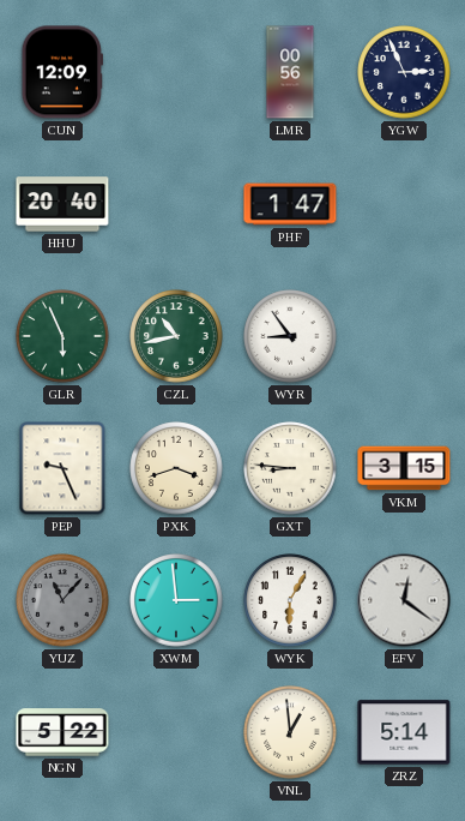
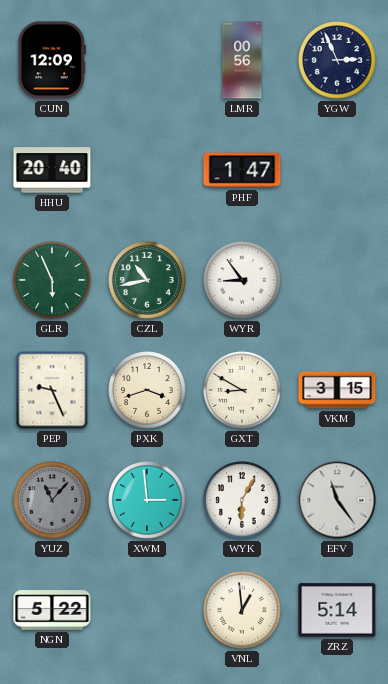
GXT: 8:46 -> 8:50
EFV: 12:21 -> 11:24
